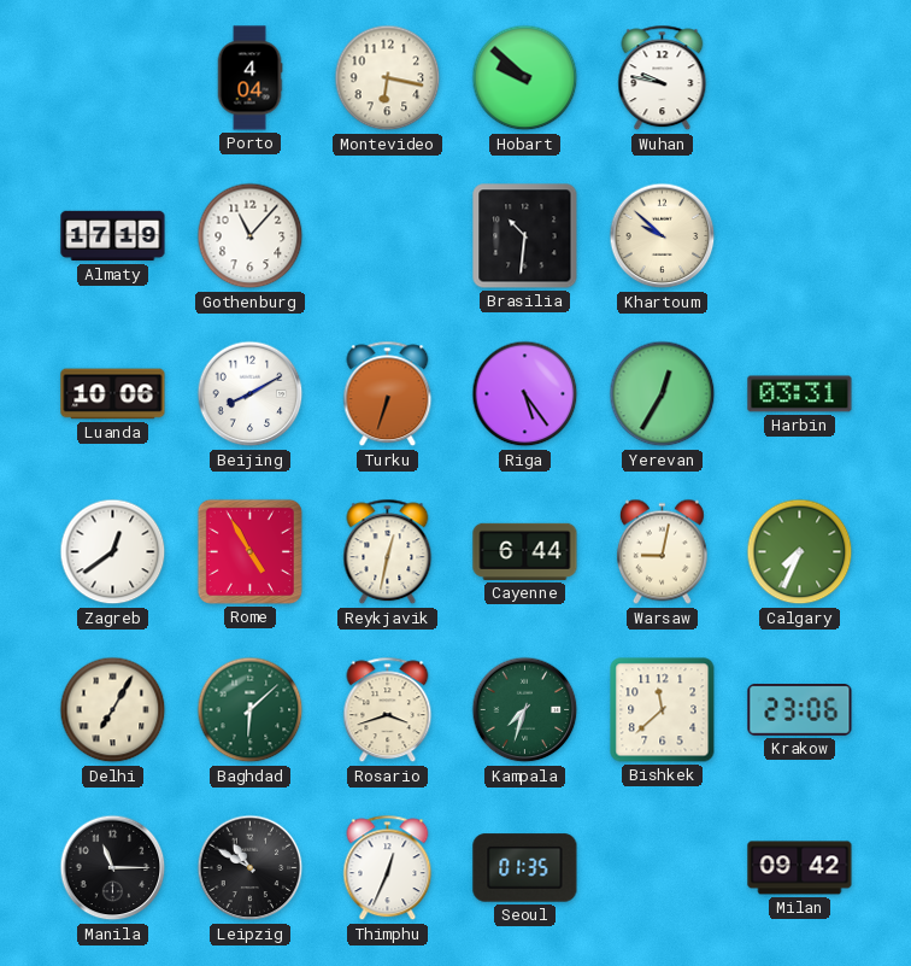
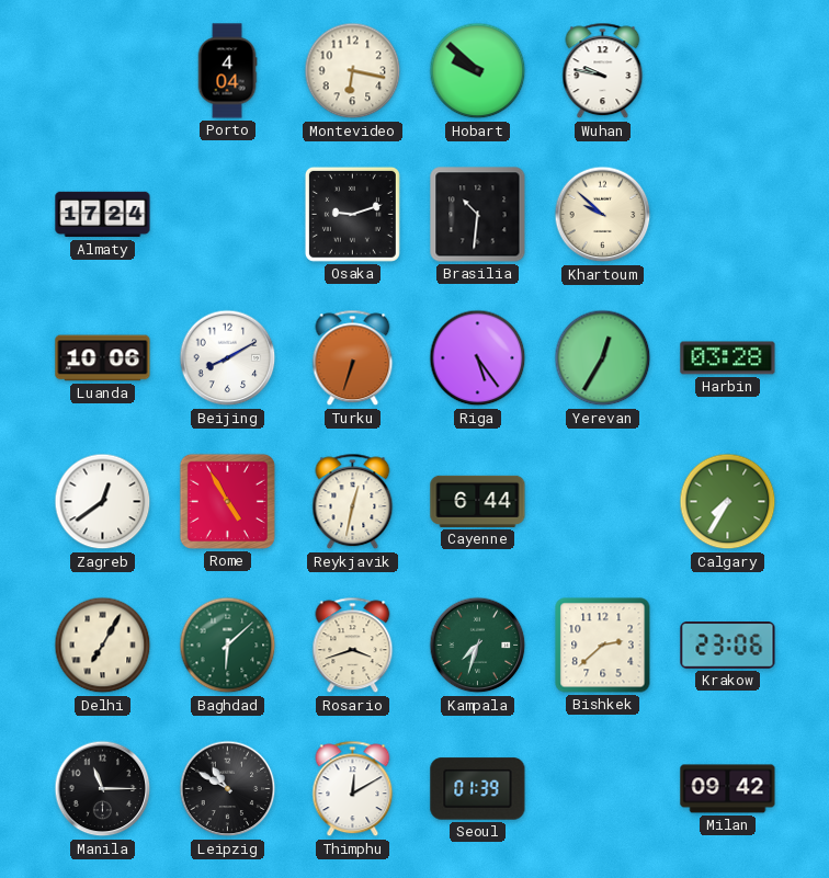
Almaty: 17:19 -> 17:24
Gothenburg: 11:07 -> none
Osaka: none -> 9:12
Harbin: 03:31 -> 03:28
Warsaw: 9:02 -> none
Calgary: 7:34 -> 7:35
Bishkek: 11:38 -> 2:38
Thimphu: 12:34 -> 12:10
Seoul: 01:35 -> 01:39
